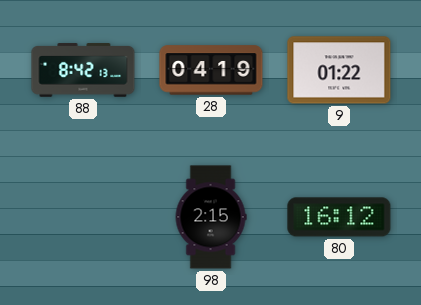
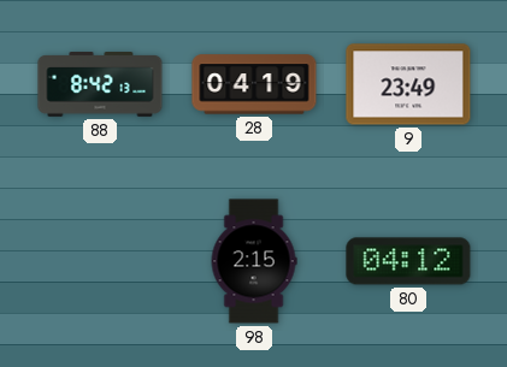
9: 01:22 -> 23:49
80: 16:12 -> 04:12
